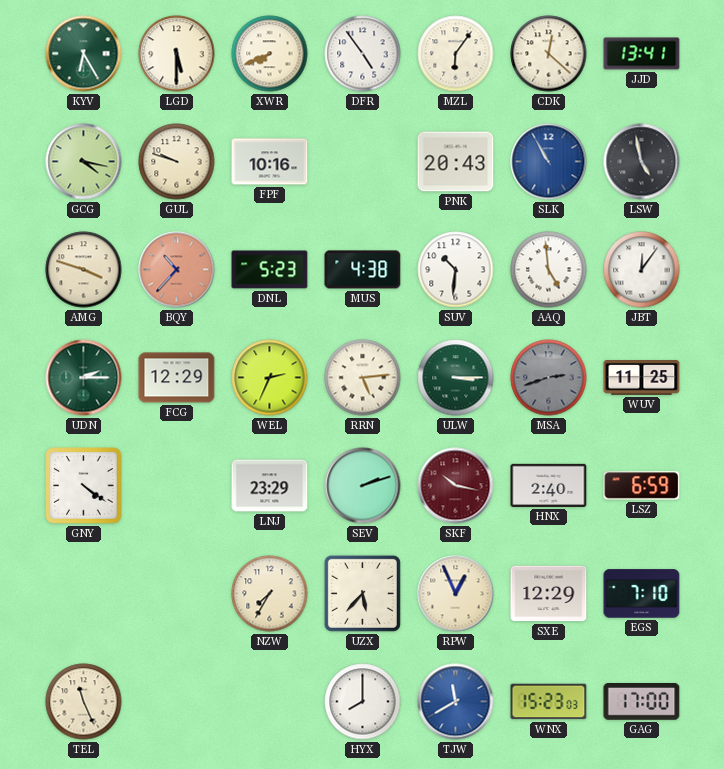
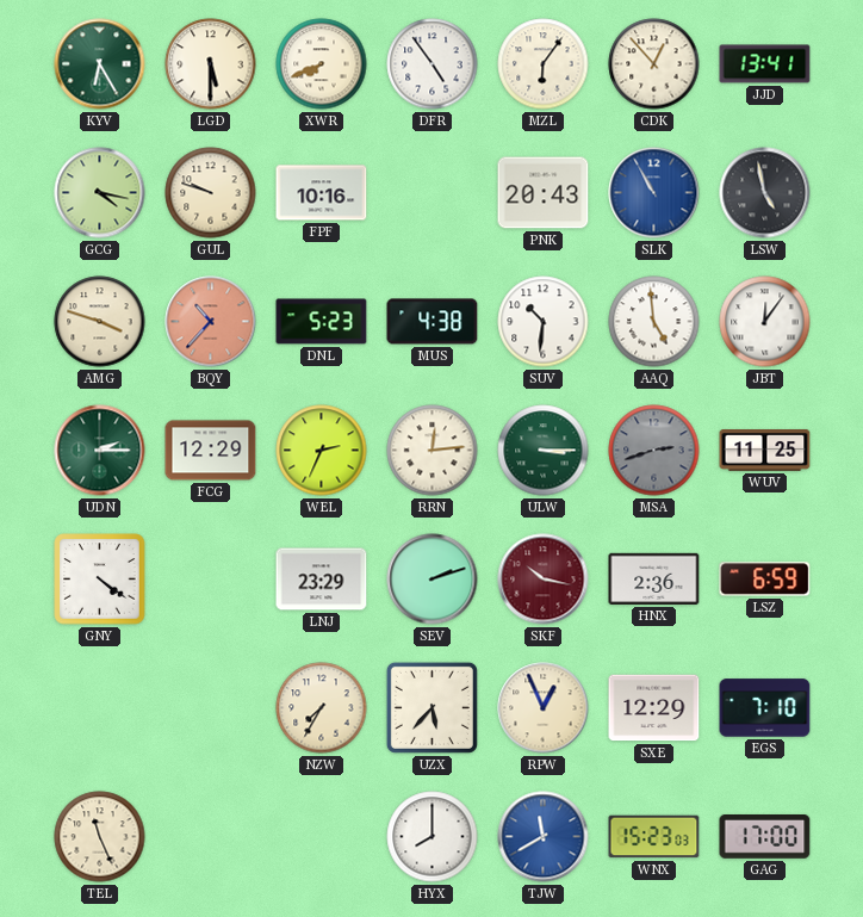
CDK: 12:22 -> 12:53
RRN: 5:14 -> 12:14
HNX: 2:40 -> 2:36
